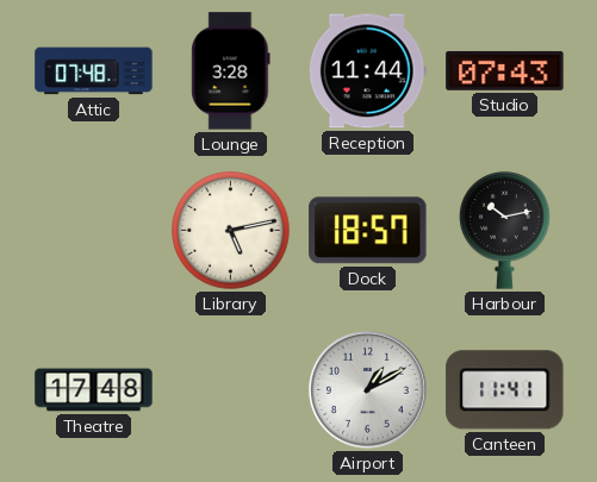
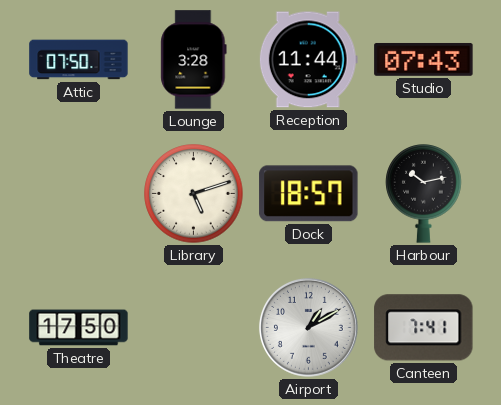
Attic: 07:48 -> 07:50
Library: 5:13 -> 5:12
Theatre: 17:48 -> 17:50
Canteen: 11:41 -> 7:41
